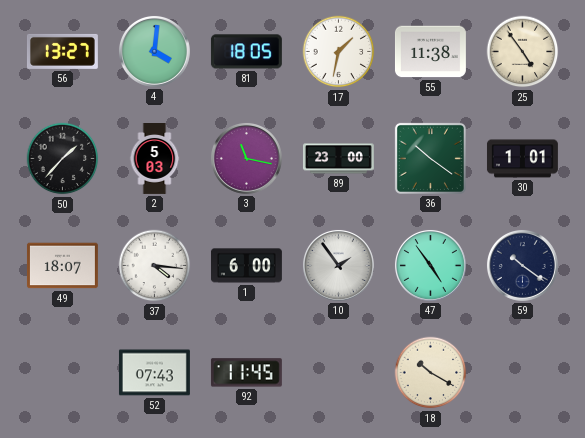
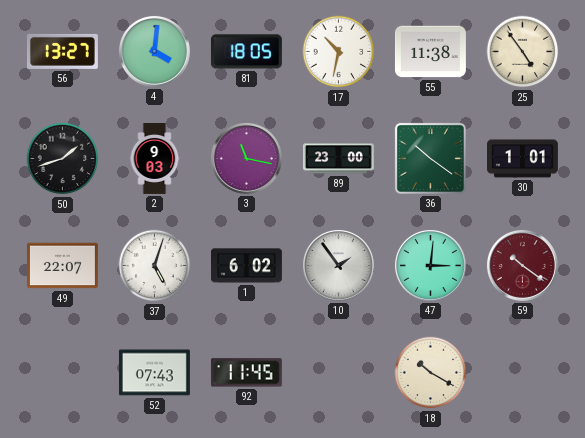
17: 1:32 -> 10:32
50: 1:37 -> 1:42
2: 5:03 -> 9:03
49: 18:07 -> 22:07
37: 4:16 -> 5:03
1: 6:00 -> 6:02
47: 4:54 -> 3:01
59 dial: navy -> burgundy
